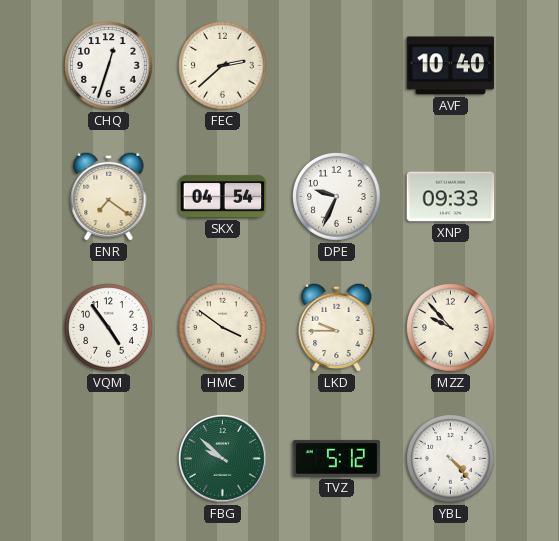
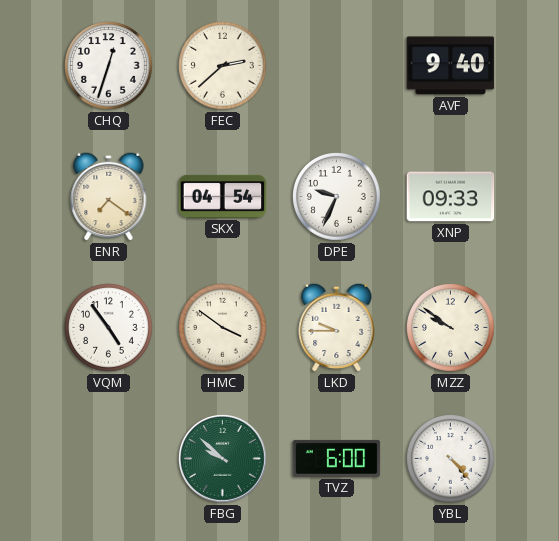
AVF: 10:40 -> 9:40
MZZ: 9:53 -> 9:51
TVZ: 5:12 -> 6:00
